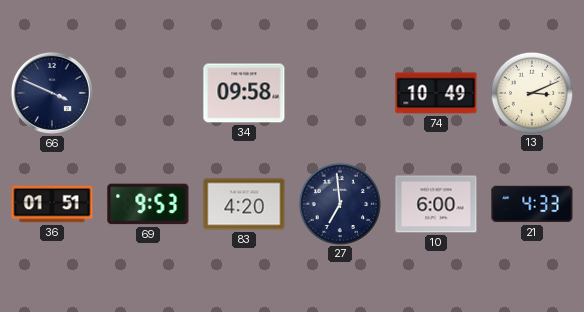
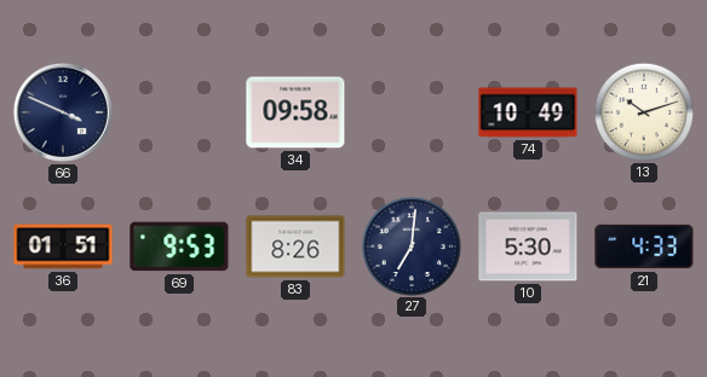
13: 3:11 -> 10:12
83: 4:20 -> 8:26
27: 6:59 -> 7:01
10: 6:00 -> 5:30
